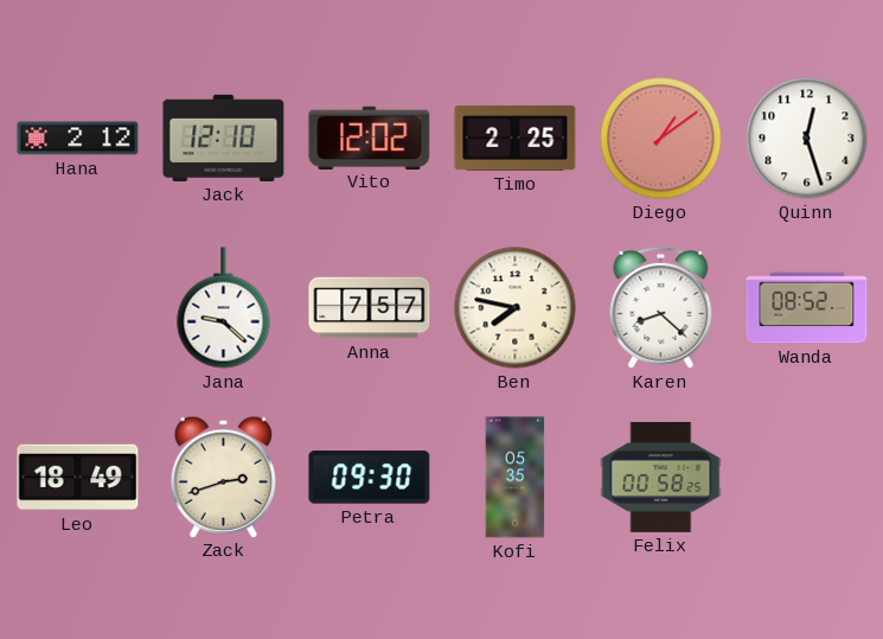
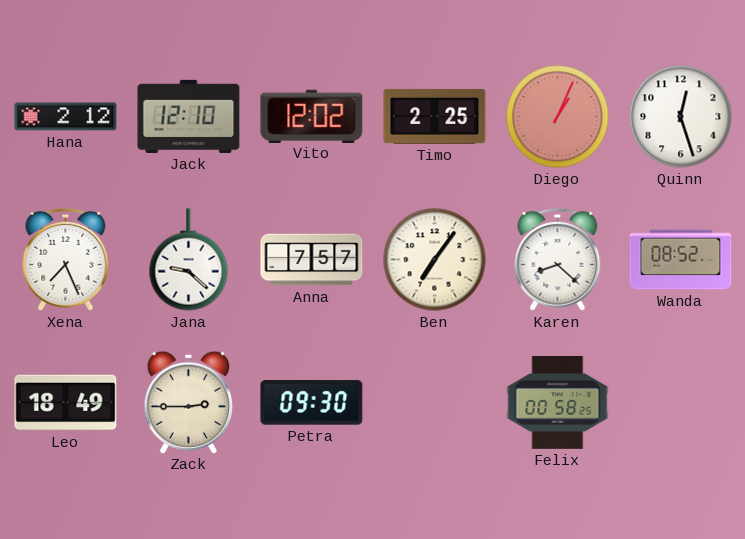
Diego: 1:09 -> 1:04
Xena: none -> 7:26
Ben: 7:47 -> 7:06
Zack: 2:42 -> 2:45
Kofi: 05:35 -> none
